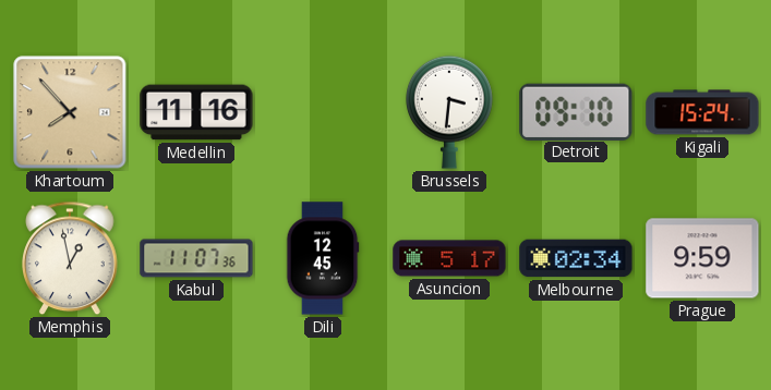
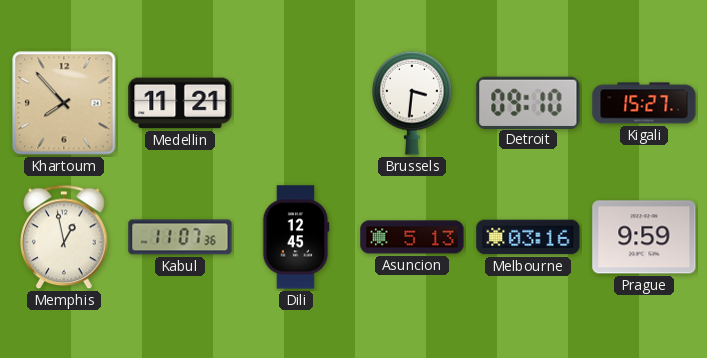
Medellin: 11:16 -> 11:21
Kigali: 15:24 -> 15:27
Asuncion: 5:17 -> 5:13
Melbourne: 02:34 -> 03:16
